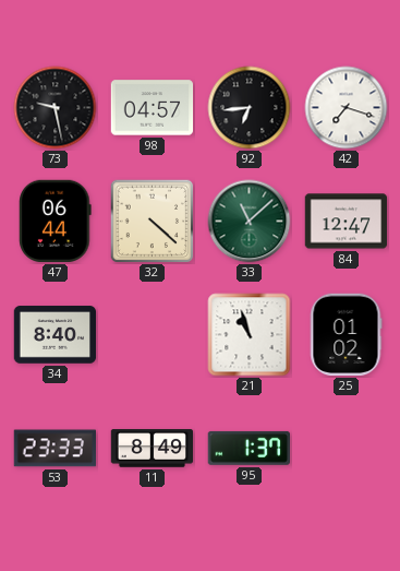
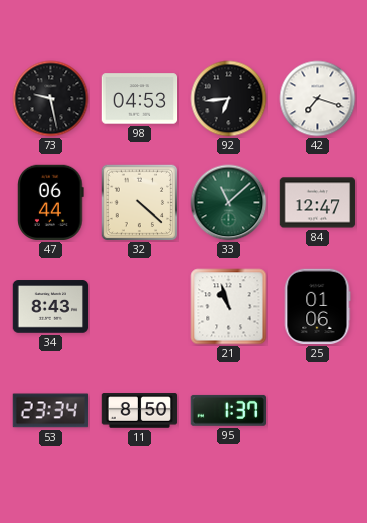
98: 04:57 -> 04:53
34: 8:40 -> 8:43
25: 01:02 -> 01:06
53: 23:33 -> 23:34
11: 8:49 -> 8:50
